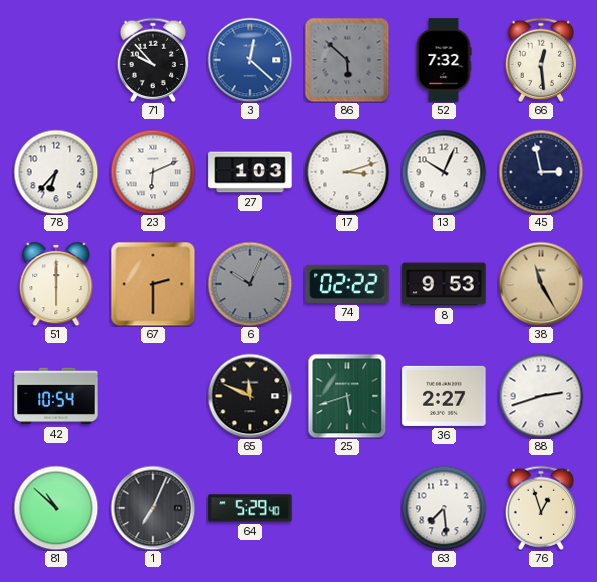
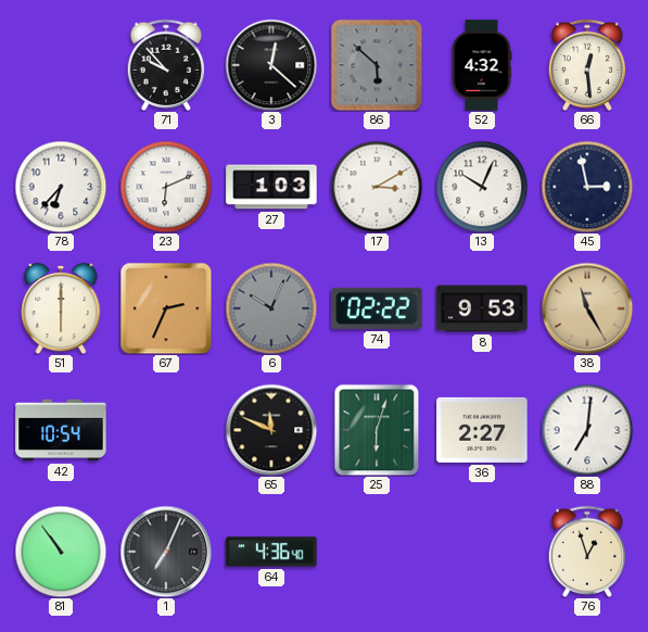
3 dial: blue -> black
52: 7:32 -> 4:32
17: 3:12 -> 3:10
67: 2:30 -> 2:34
25: 5:42 -> 6:03
88: 2:42 -> 7:01
81: 10:52 -> 10:54
64: 5:29 -> 4:36
63: 7:29 -> none
